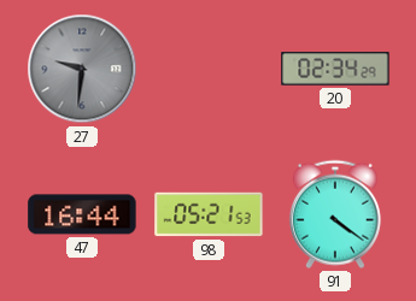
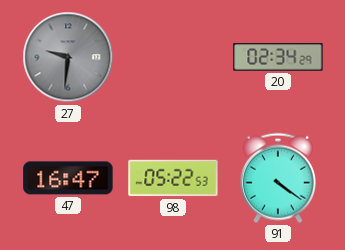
47: 16:44 -> 16:47
98: 05:21 -> 05:22
